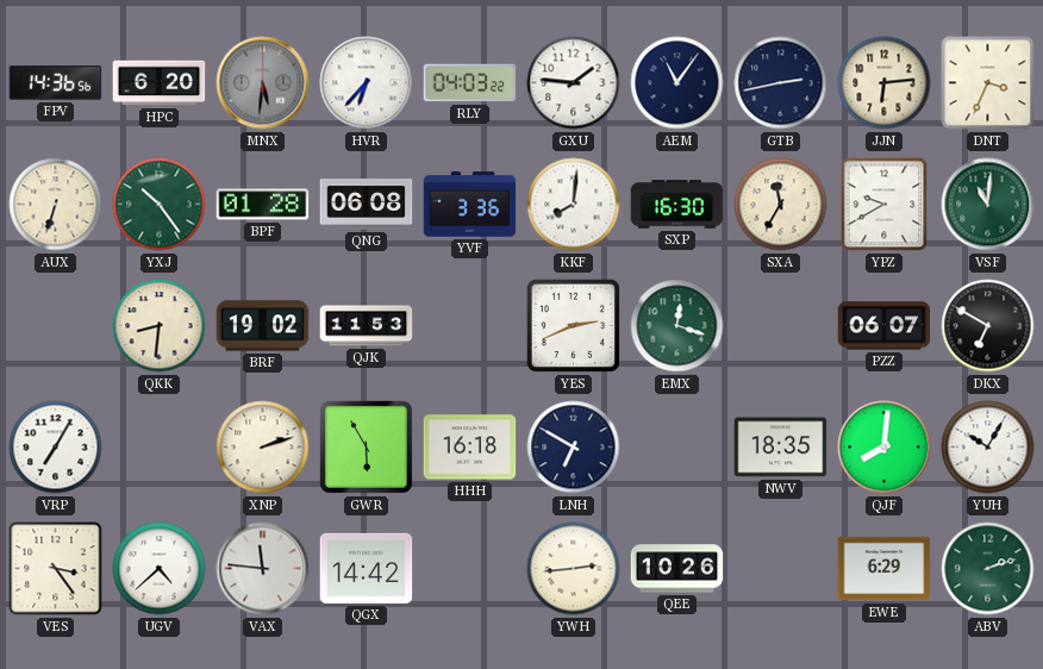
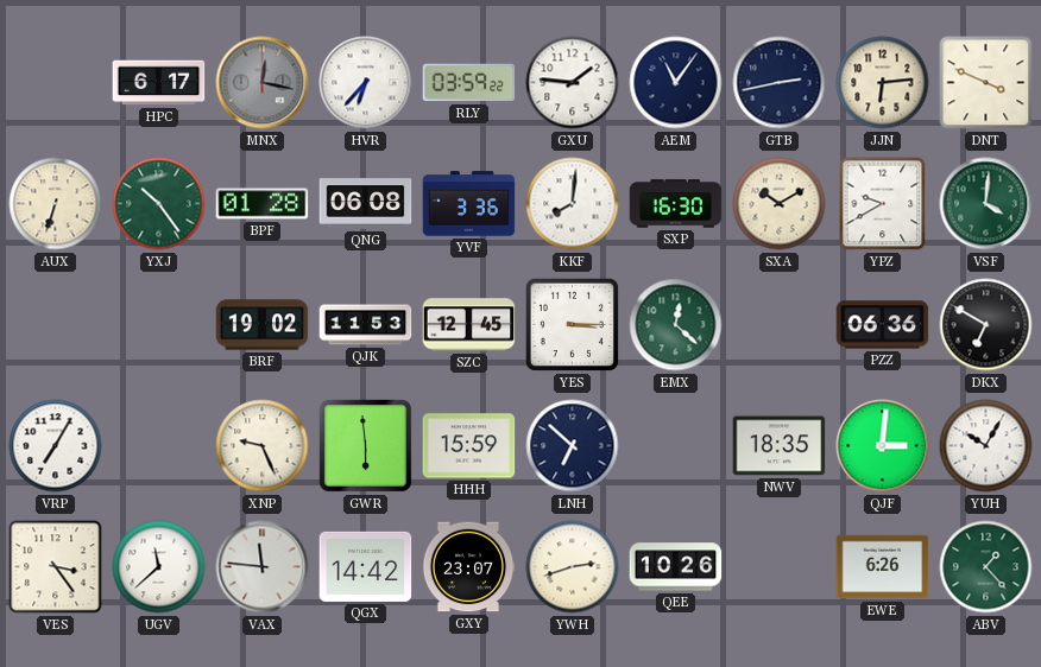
FPV: 14:36 -> none
HPC: 6:20 -> 6:17
MNX: 5:31 -> 12:17
RLY: 04:03 -> 03:59
DNT: 3:34 -> 3:49
SXA: 11:35 -> 10:10
VSF: 11:01 -> 4:01
QKK: 8:31 -> none
SZC: none -> 12:45
YES: 2:41 -> 3:15
EMX: 12:18 -> 12:22
PZZ: 06:07 -> 06:36
XNP: 2:12 -> 9:26
GWR: 5:55 -> 5:59
HHH: 16:18 -> 15:59
LNH: 6:50 -> 6:52
QJF: 8:01 -> 3:01
UGV: 4:38 -> 11:38
GXY: none -> 23:07
YWH: 2:44 -> 2:42
EWE: 6:29 -> 6:26
ABV: 2:12 -> 1:23
